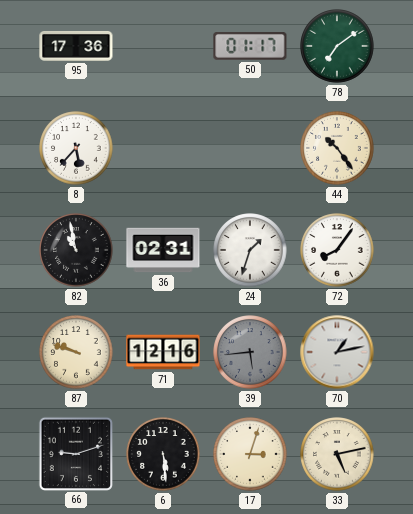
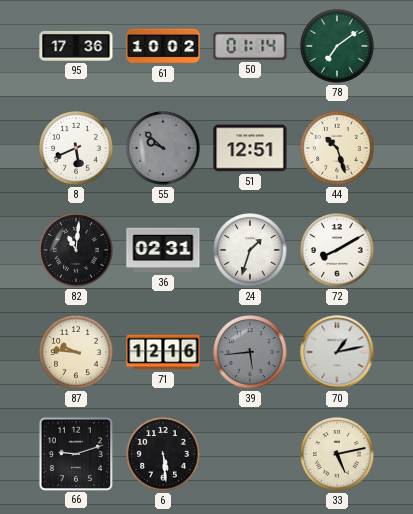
61: none -> 10:02
50: 01:17 -> 01:14
8: 5:37 -> 5:41
55: none -> 9:52
51: none -> 12:51
44: 10:24 -> 10:27
82: 10:58 -> 11:01
72: 8:06 -> 8:10
87: 9:48 -> 9:46
17: 3:03 -> none
